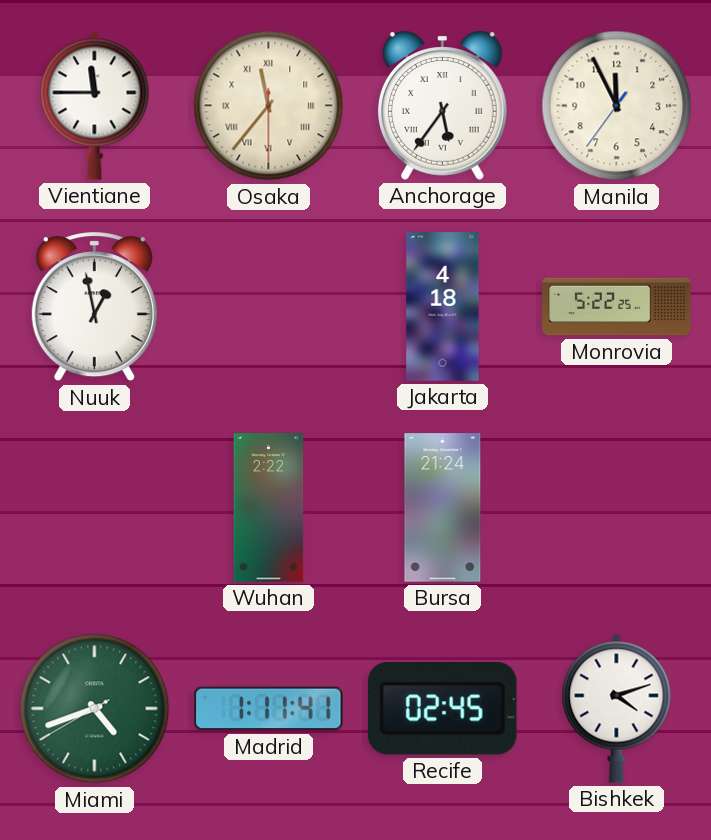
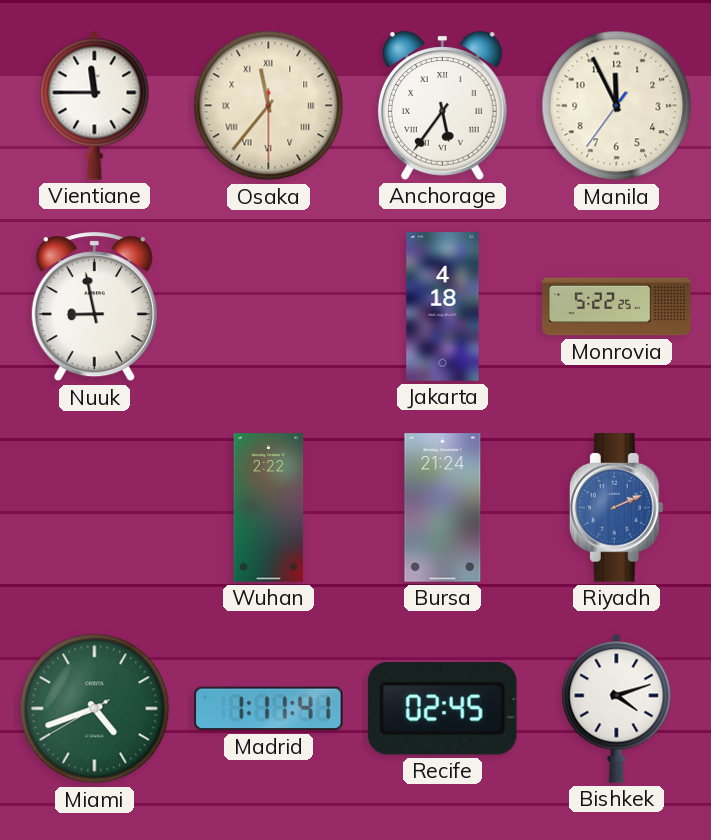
Nuuk: 12:58 -> 8:58
Riyadh: none -> 2:11
